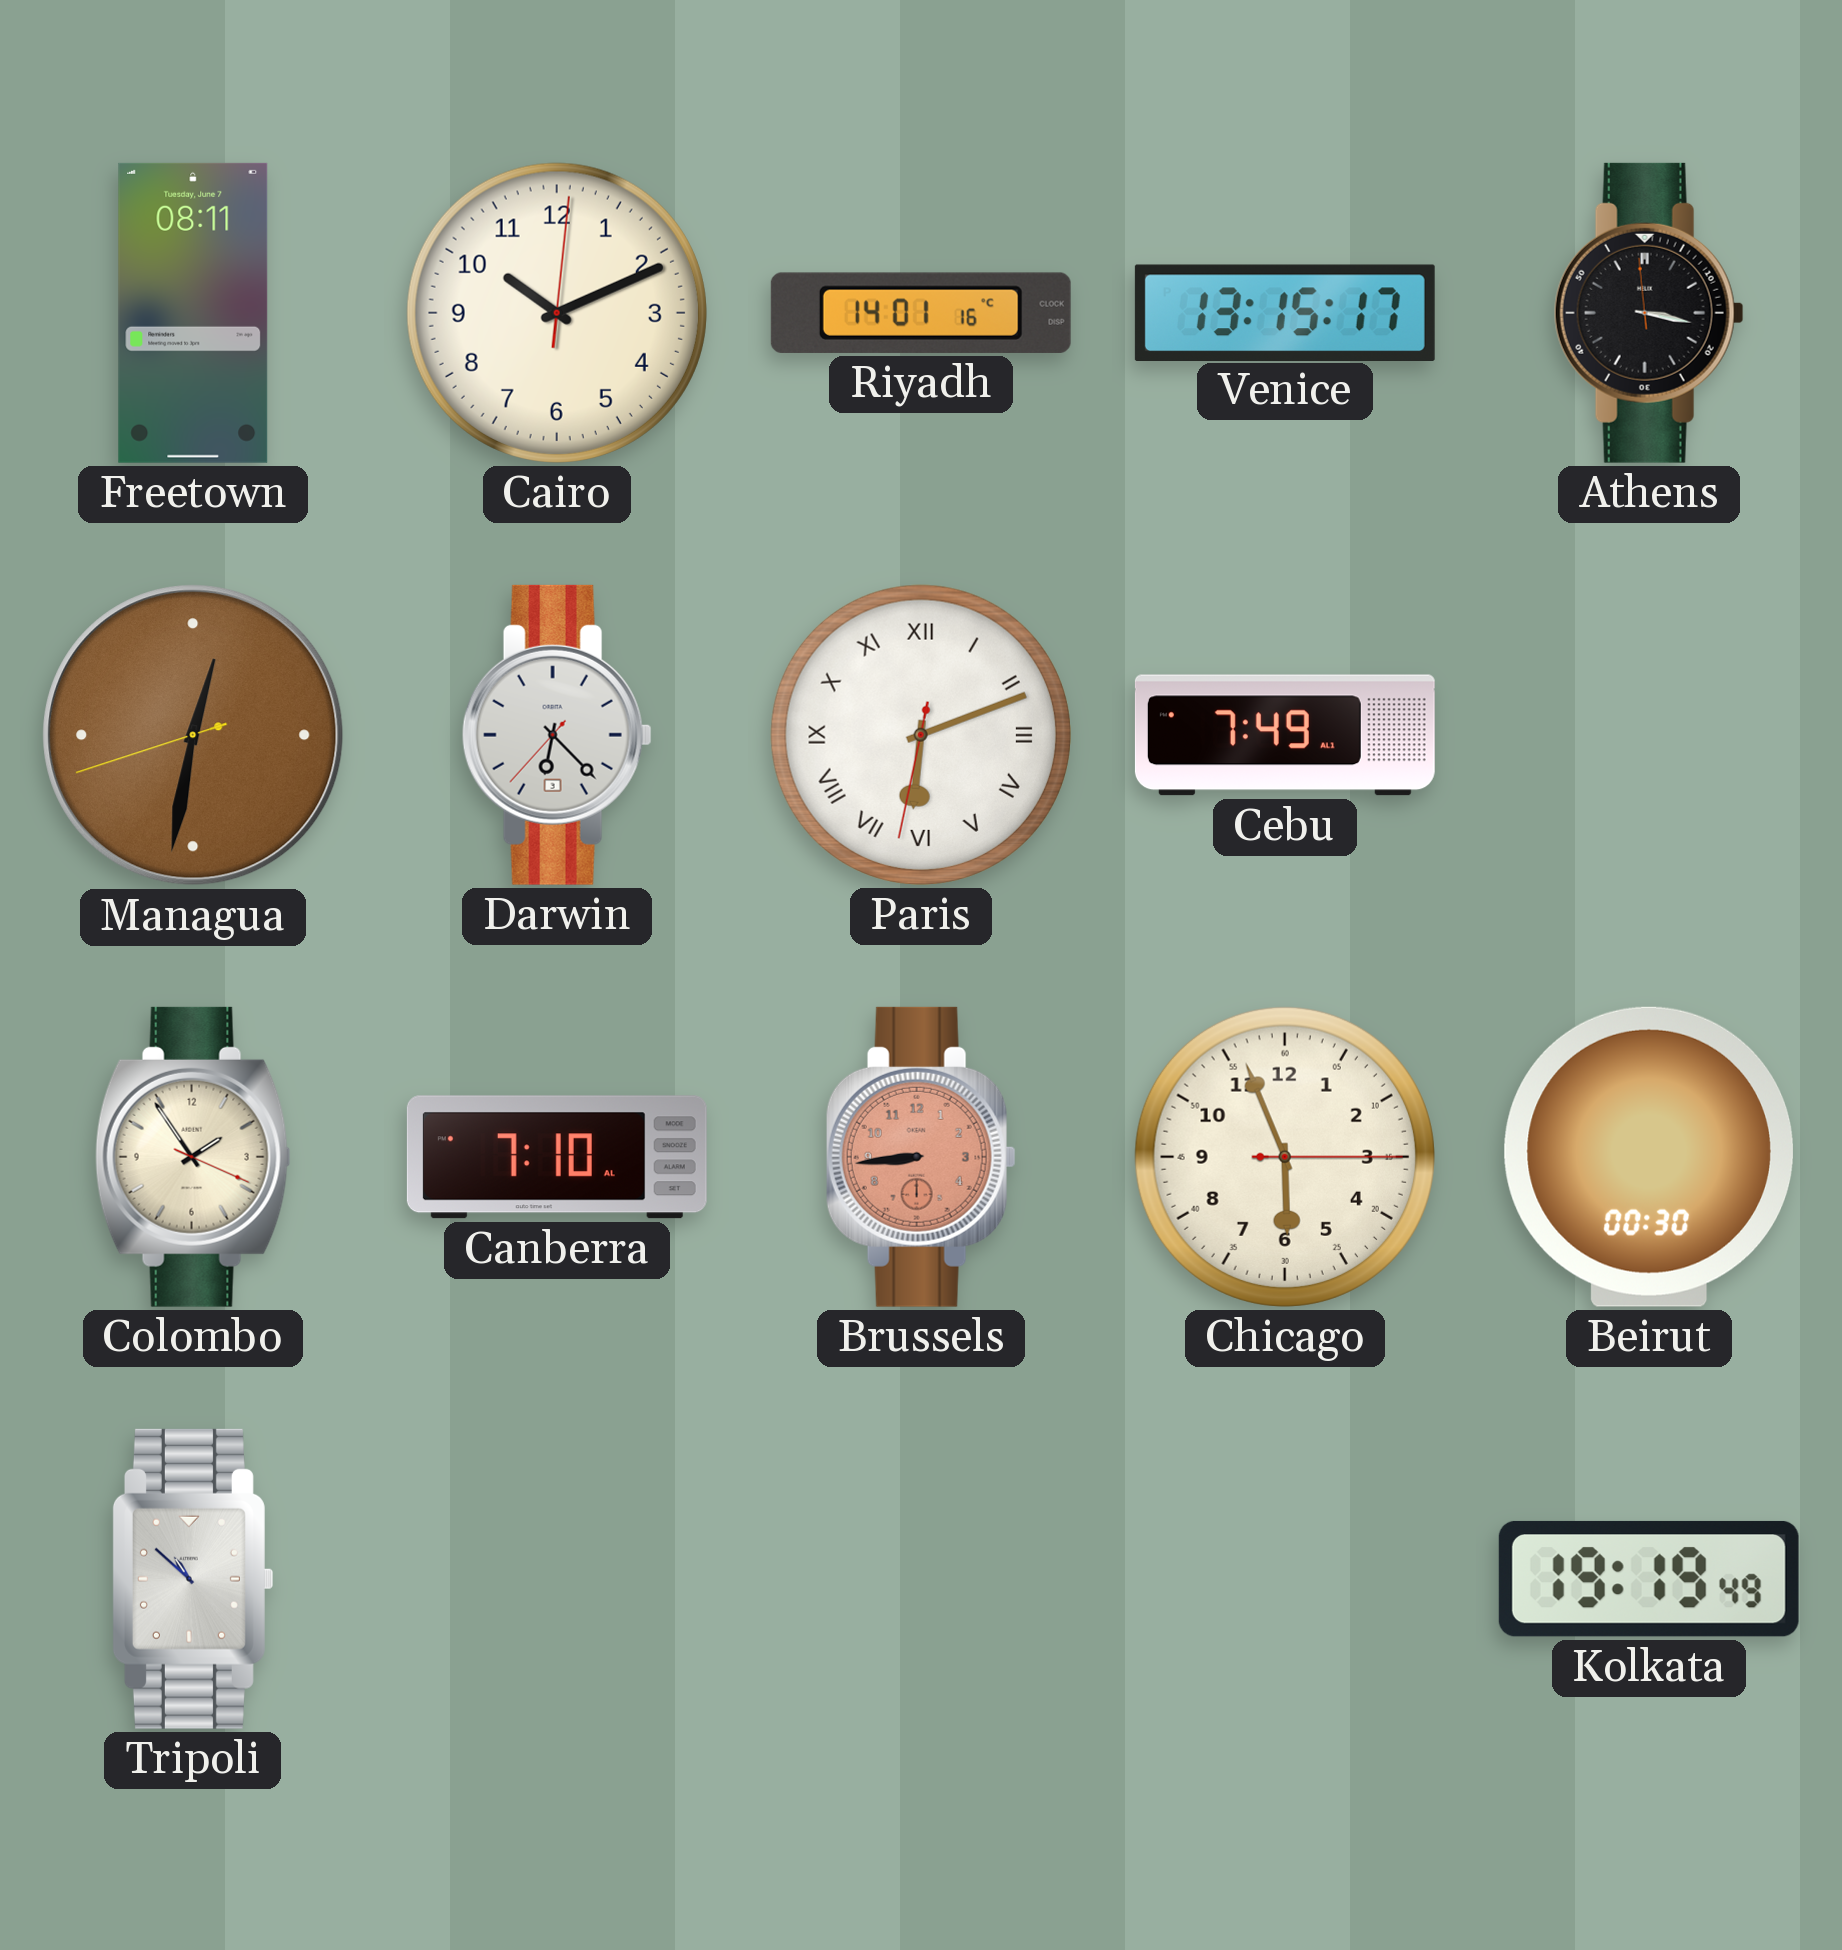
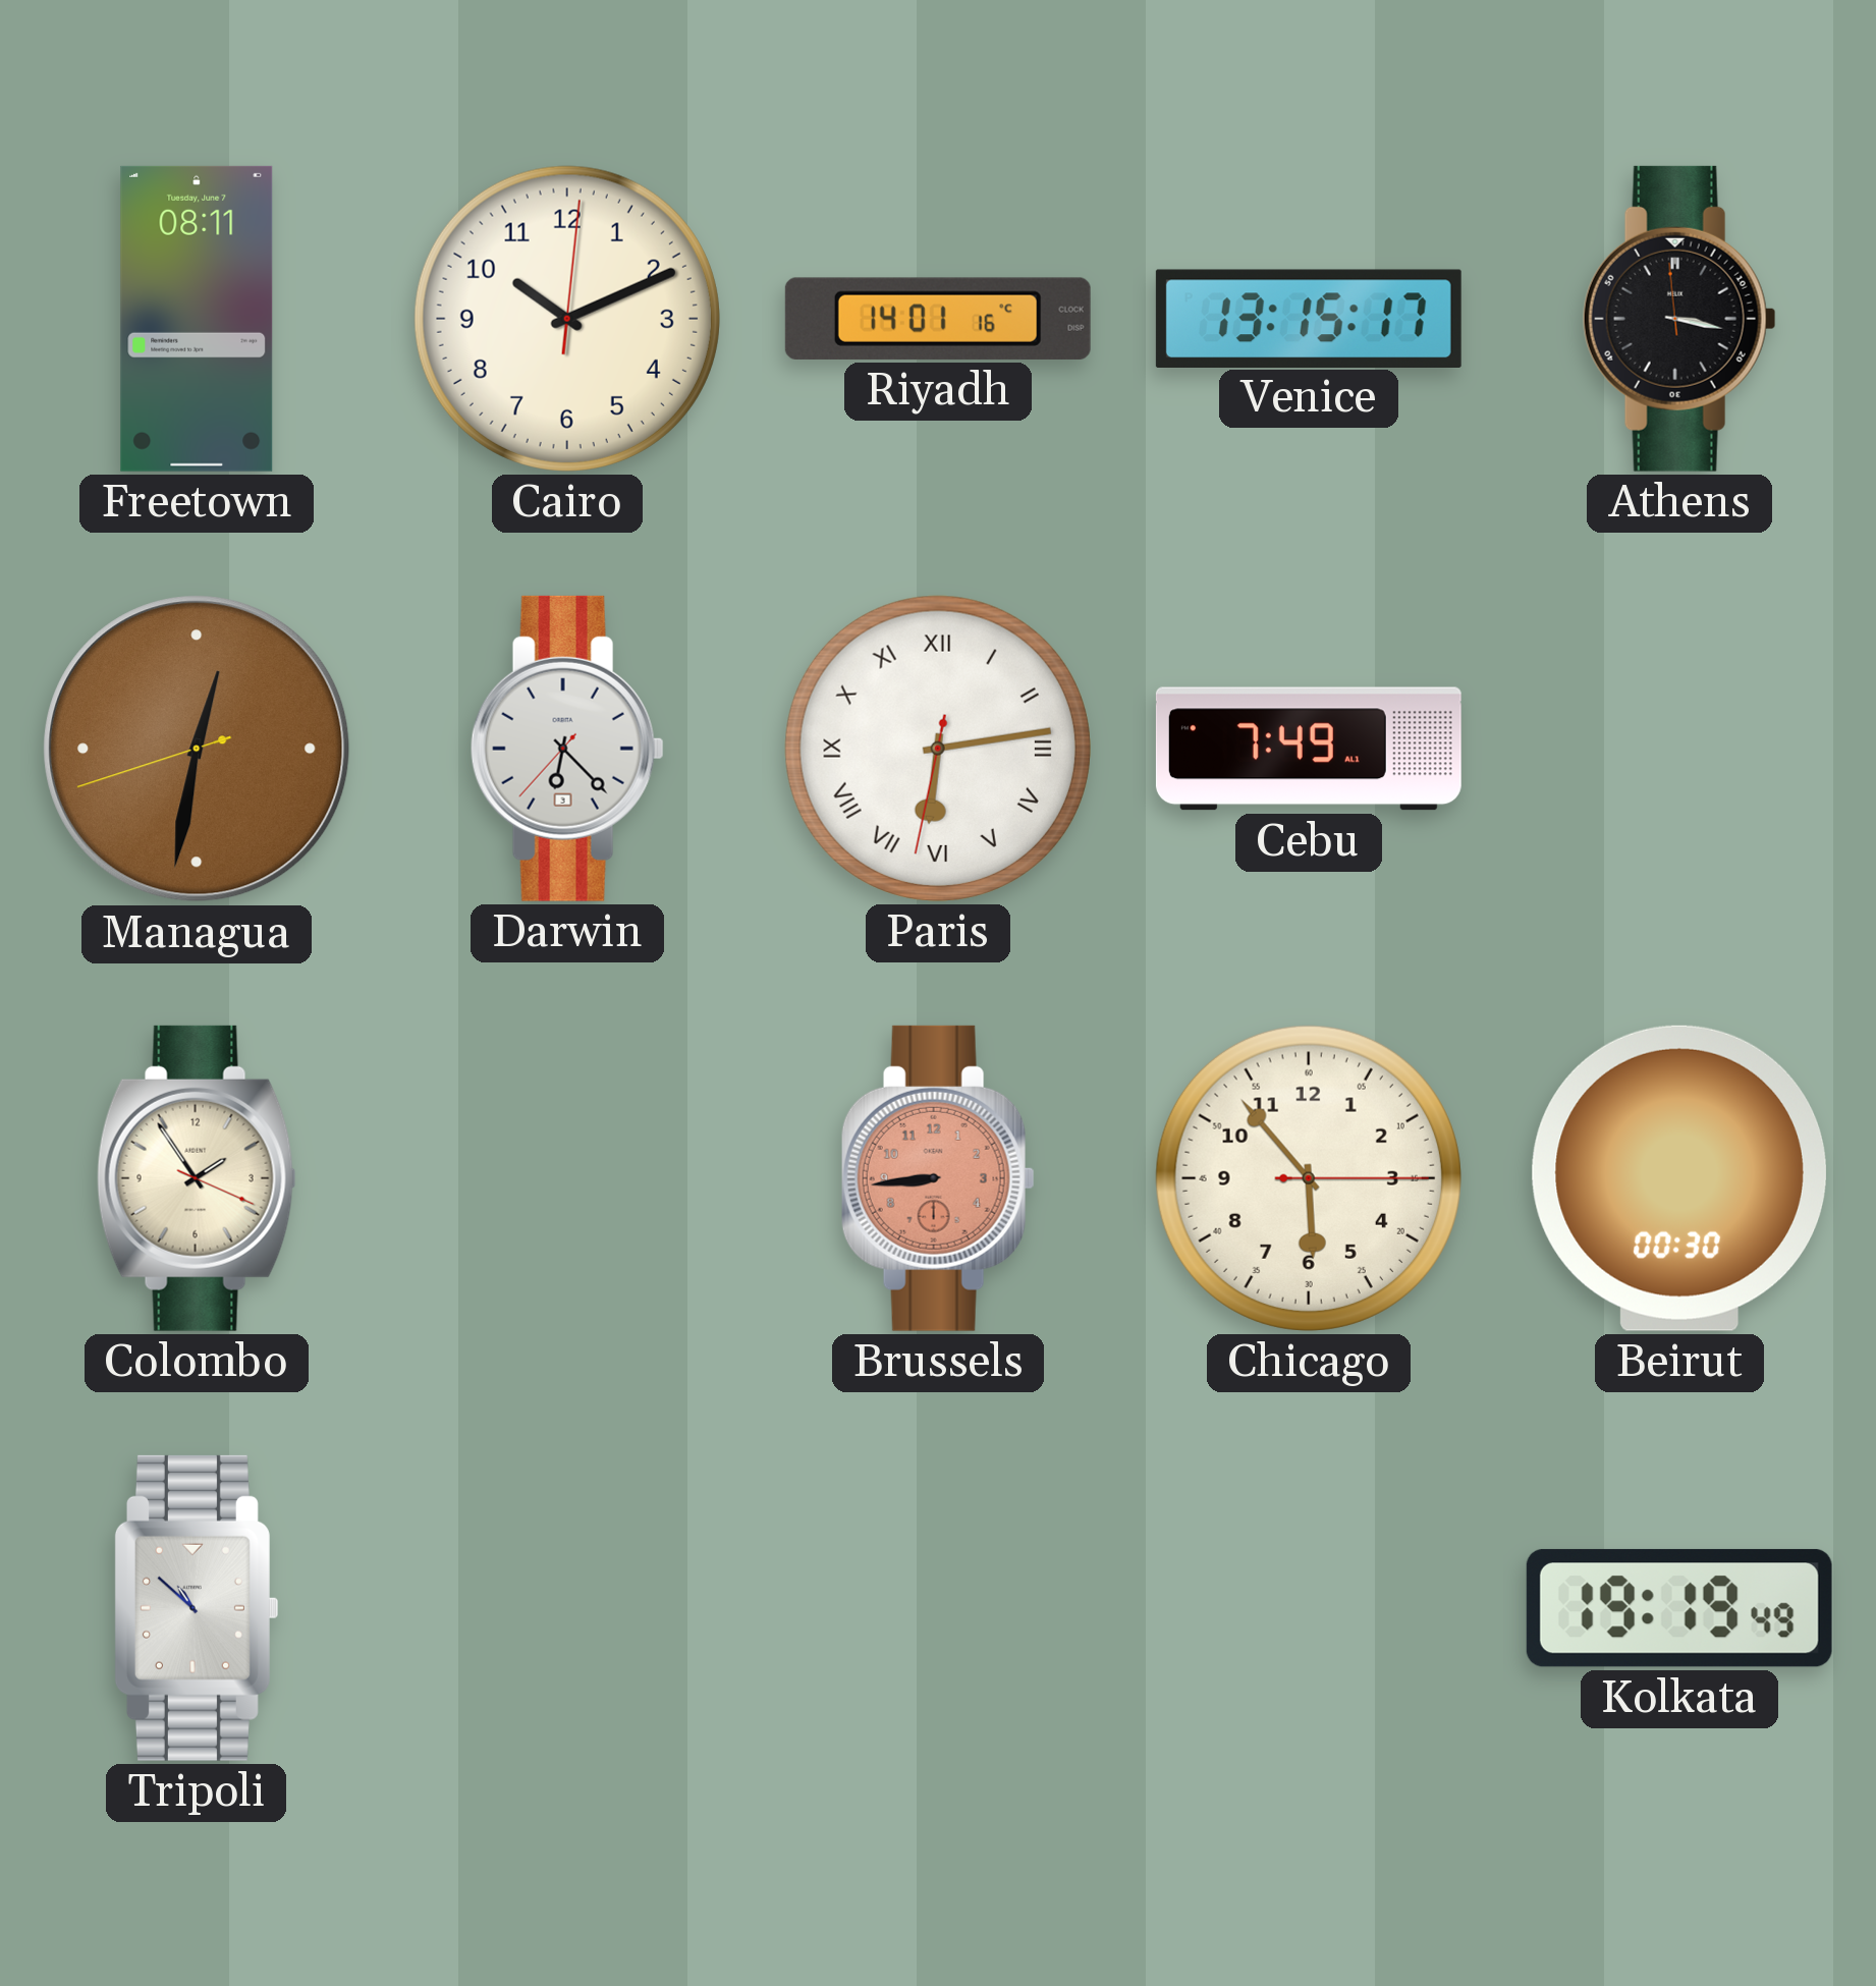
Paris: 6:11 -> 6:13
Canberra: 7:10 -> none
Chicago: 5:56 -> 5:53
